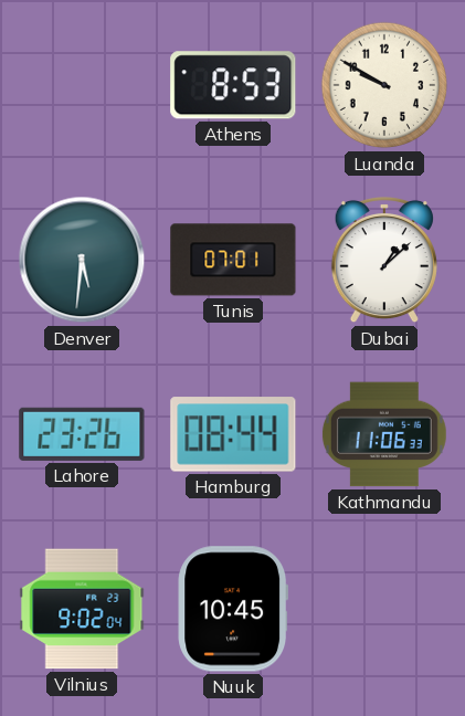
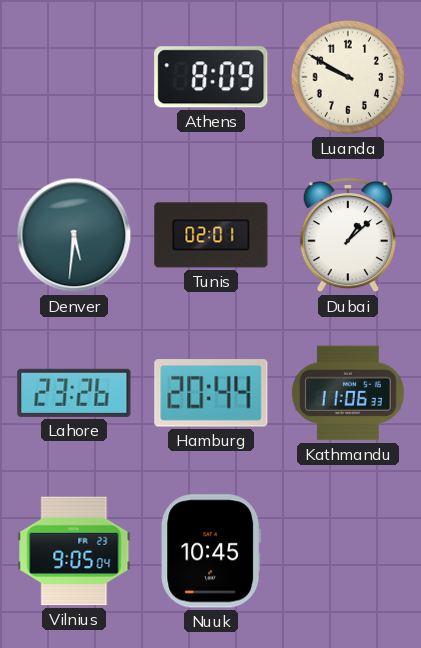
Athens: 8:53 -> 8:09
Tunis: 07:01 -> 02:01
Hamburg: 08:44 -> 20:44
Vilnius: 9:02 -> 9:05
